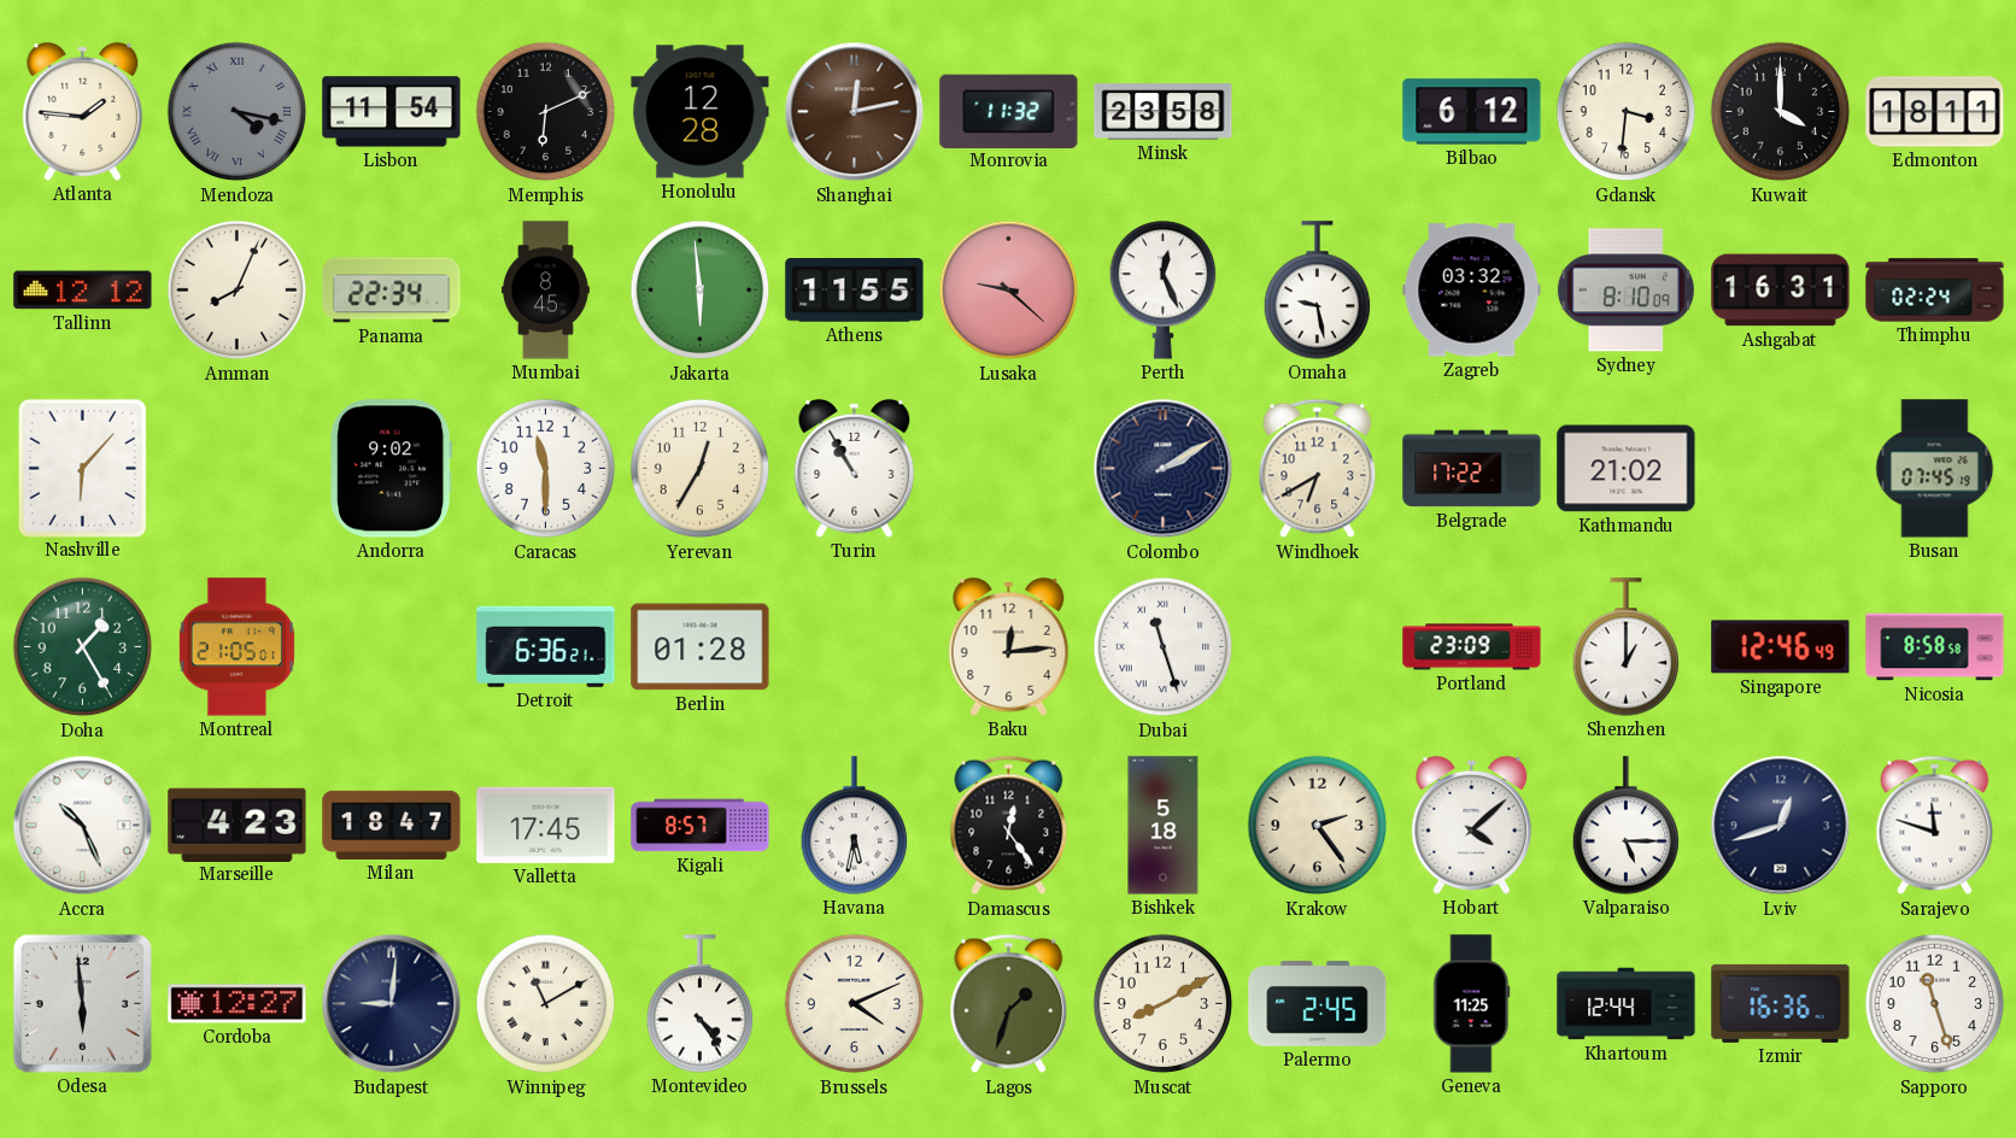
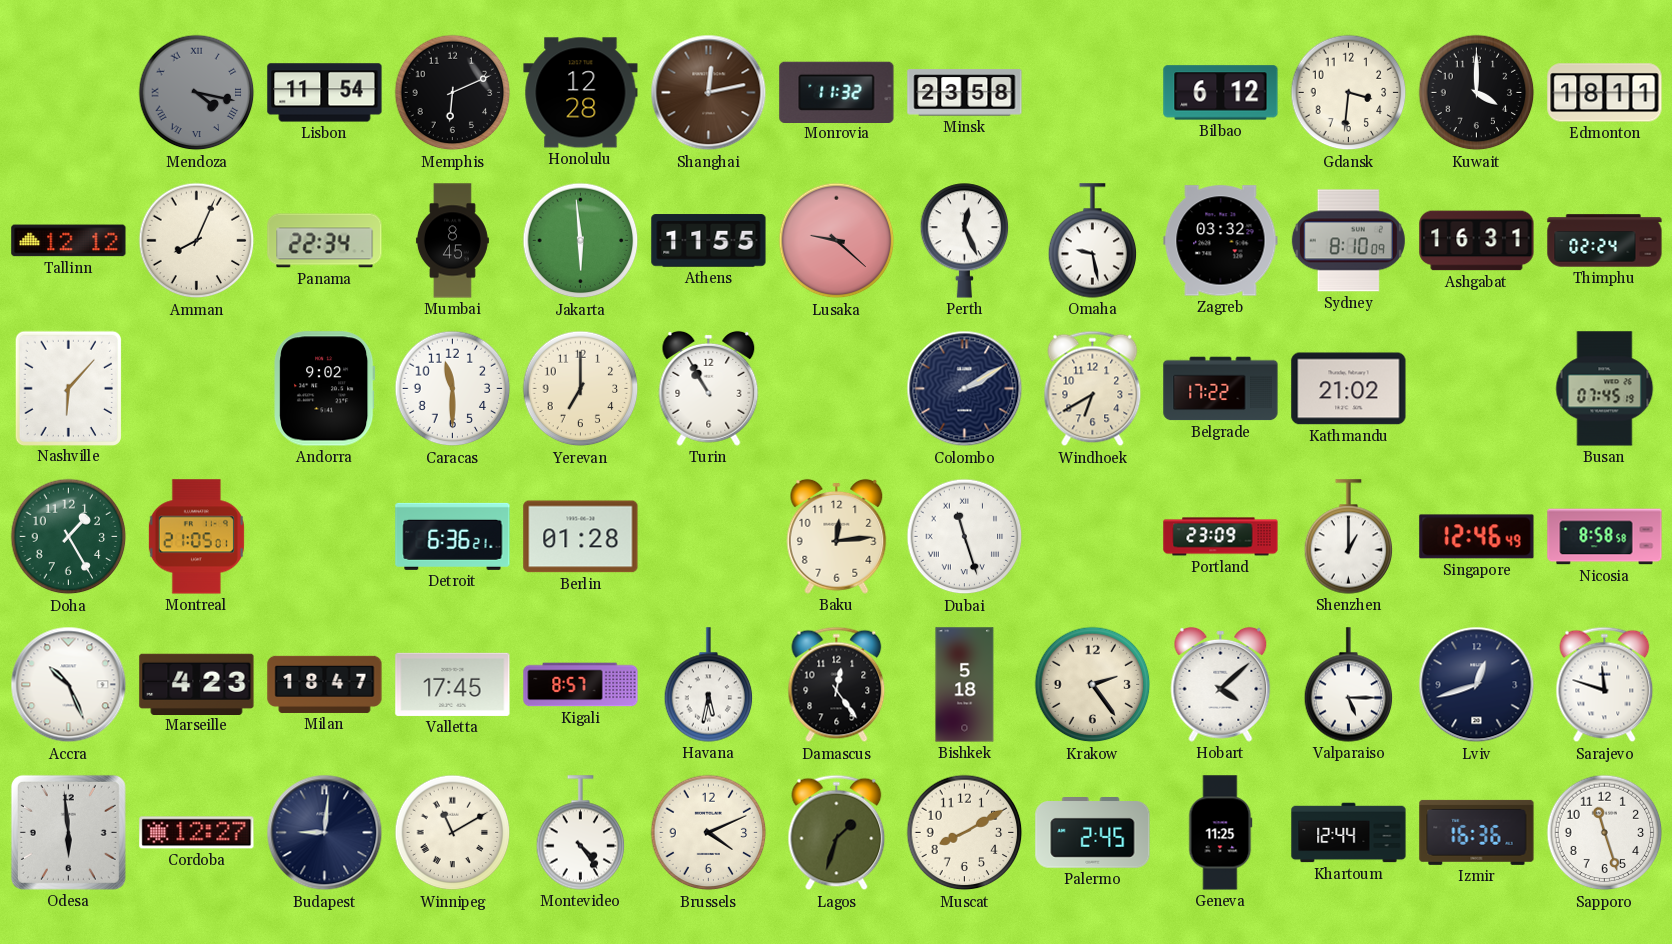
Atlanta: 1:46 -> none
Yerevan: 12:35 -> 7:00
